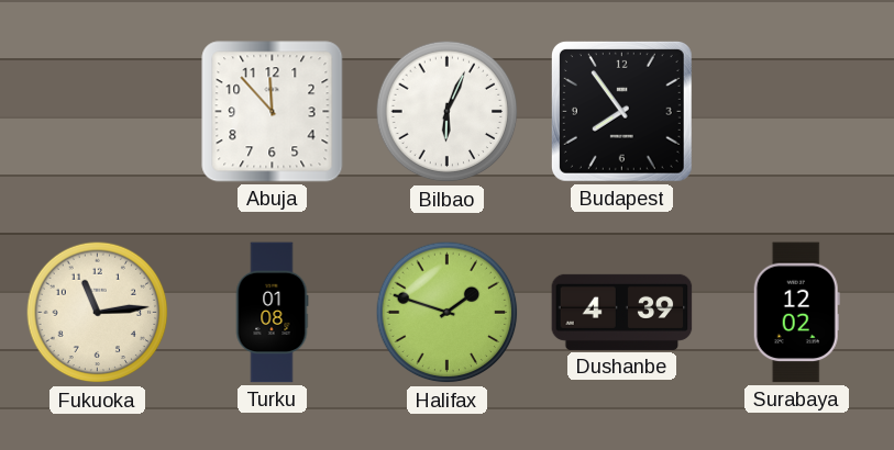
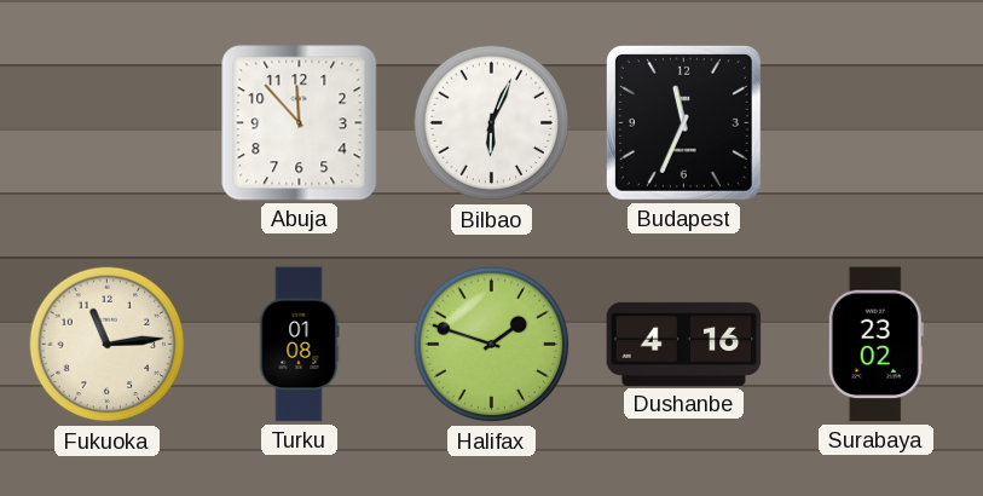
Budapest: 7:54 -> 11:34
Dushanbe: 4:39 -> 4:16
Surabaya: 12:02 -> 23:02
